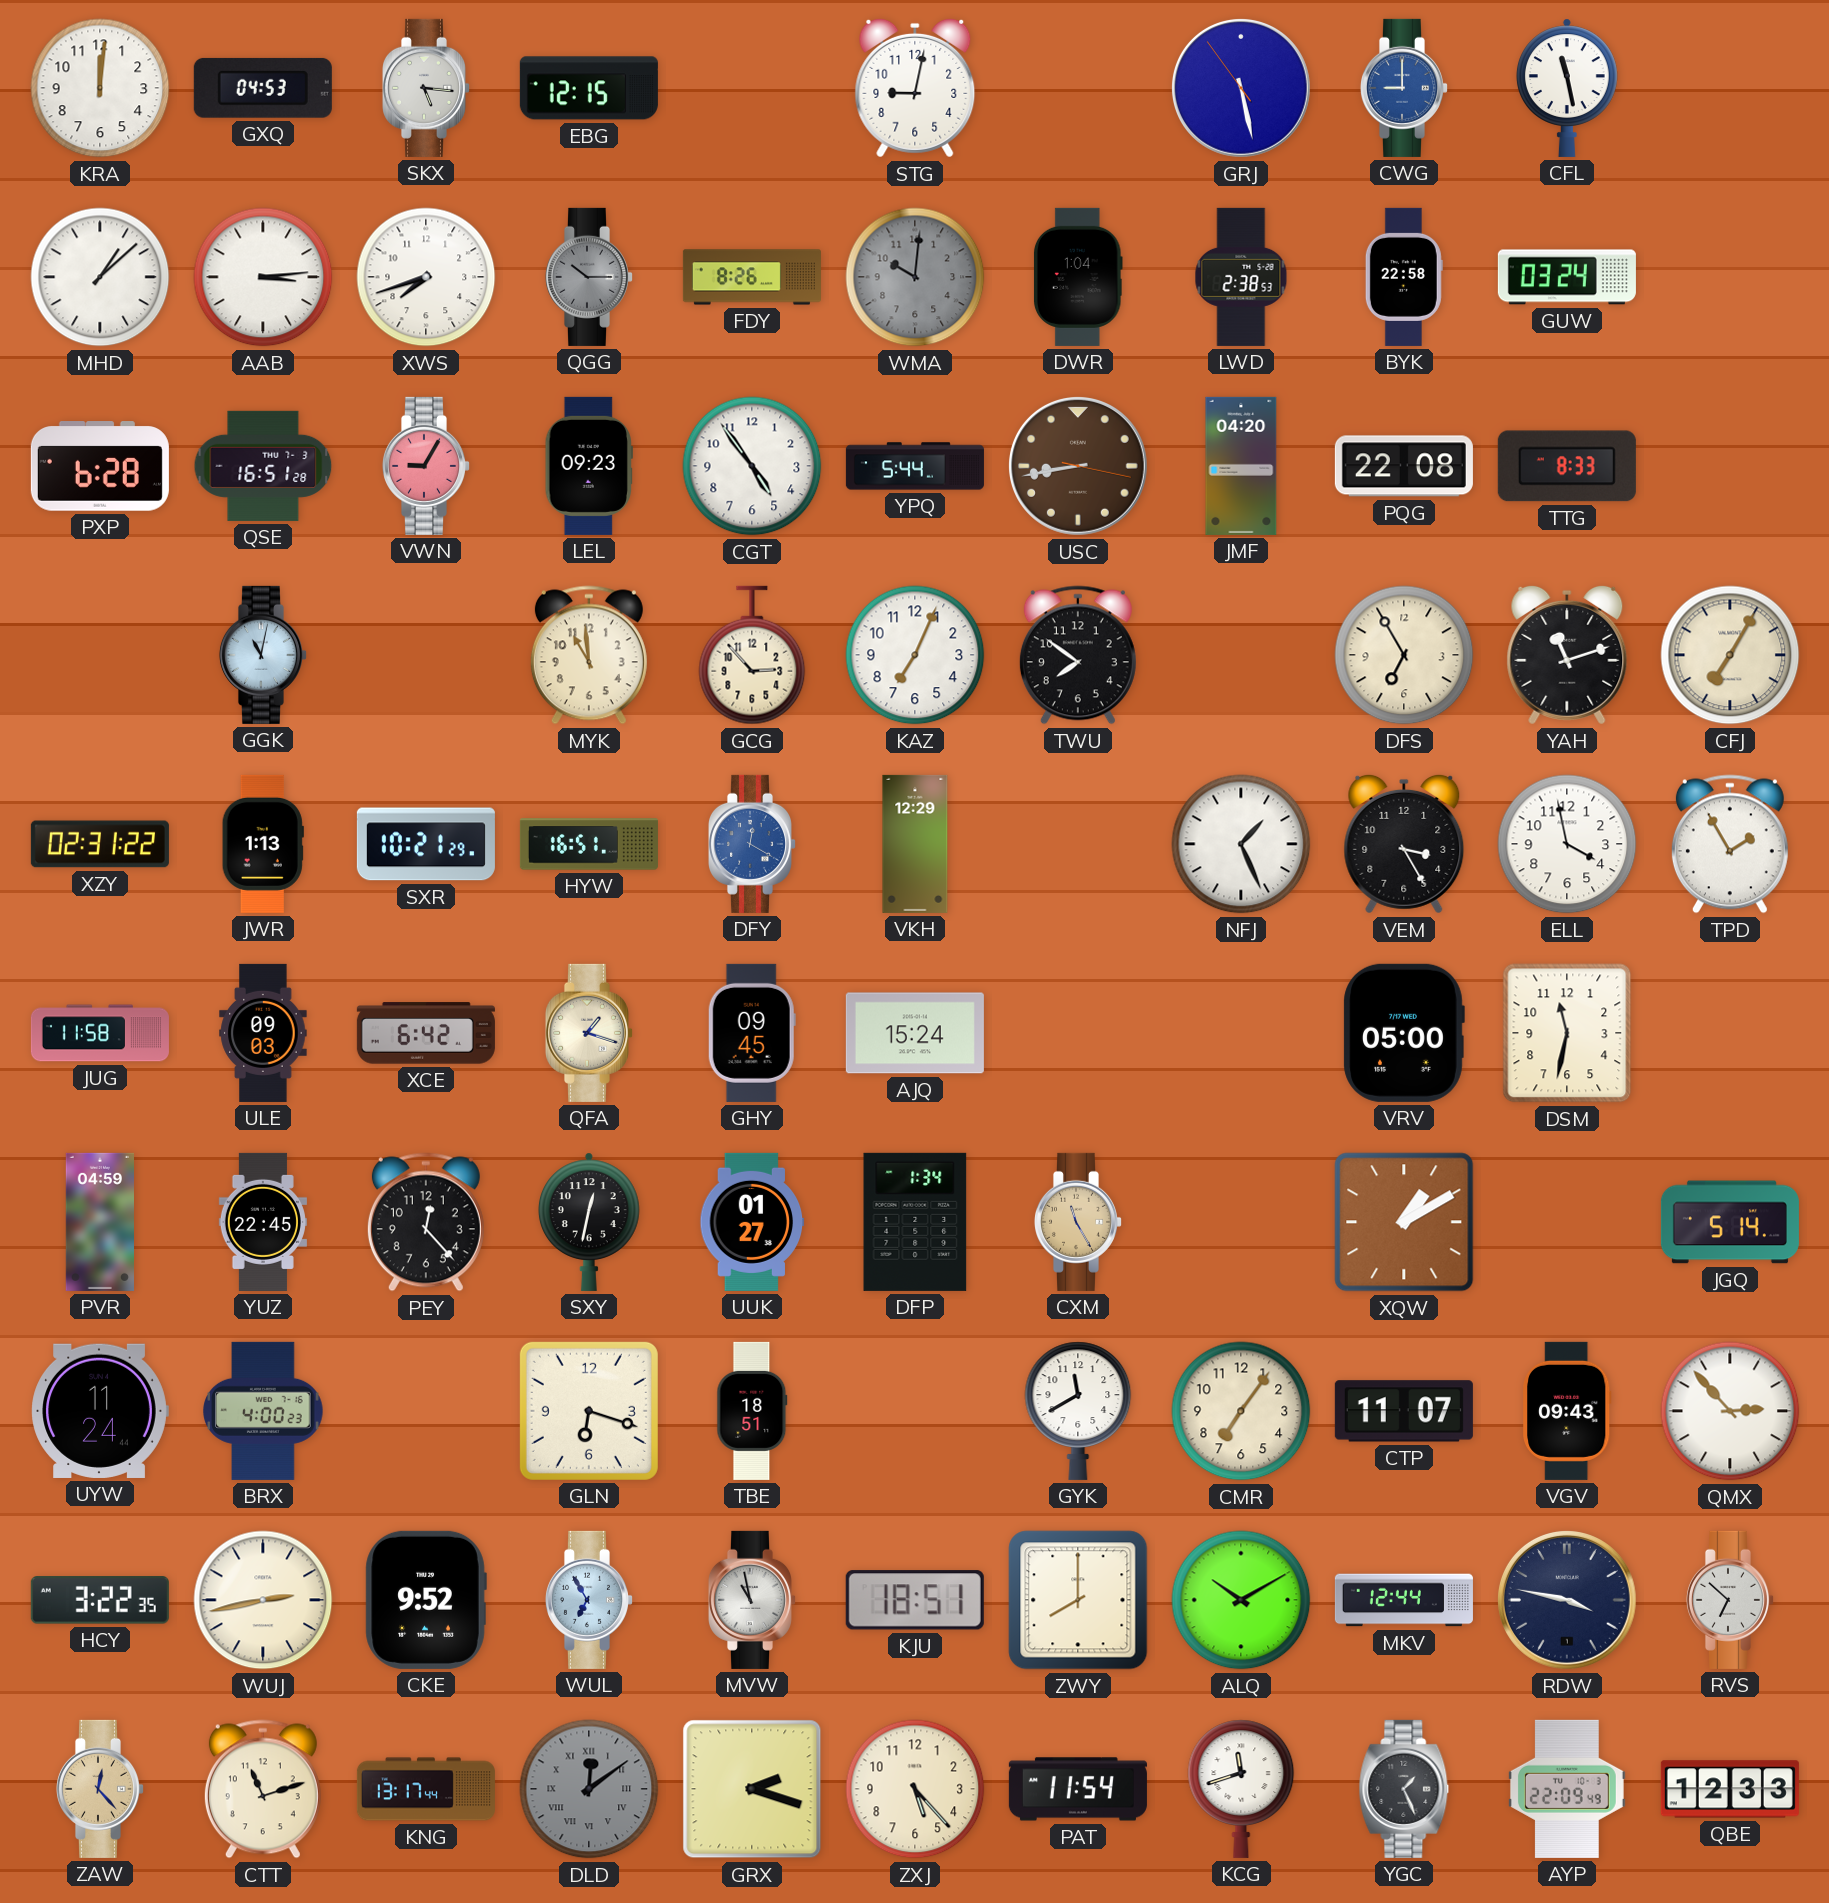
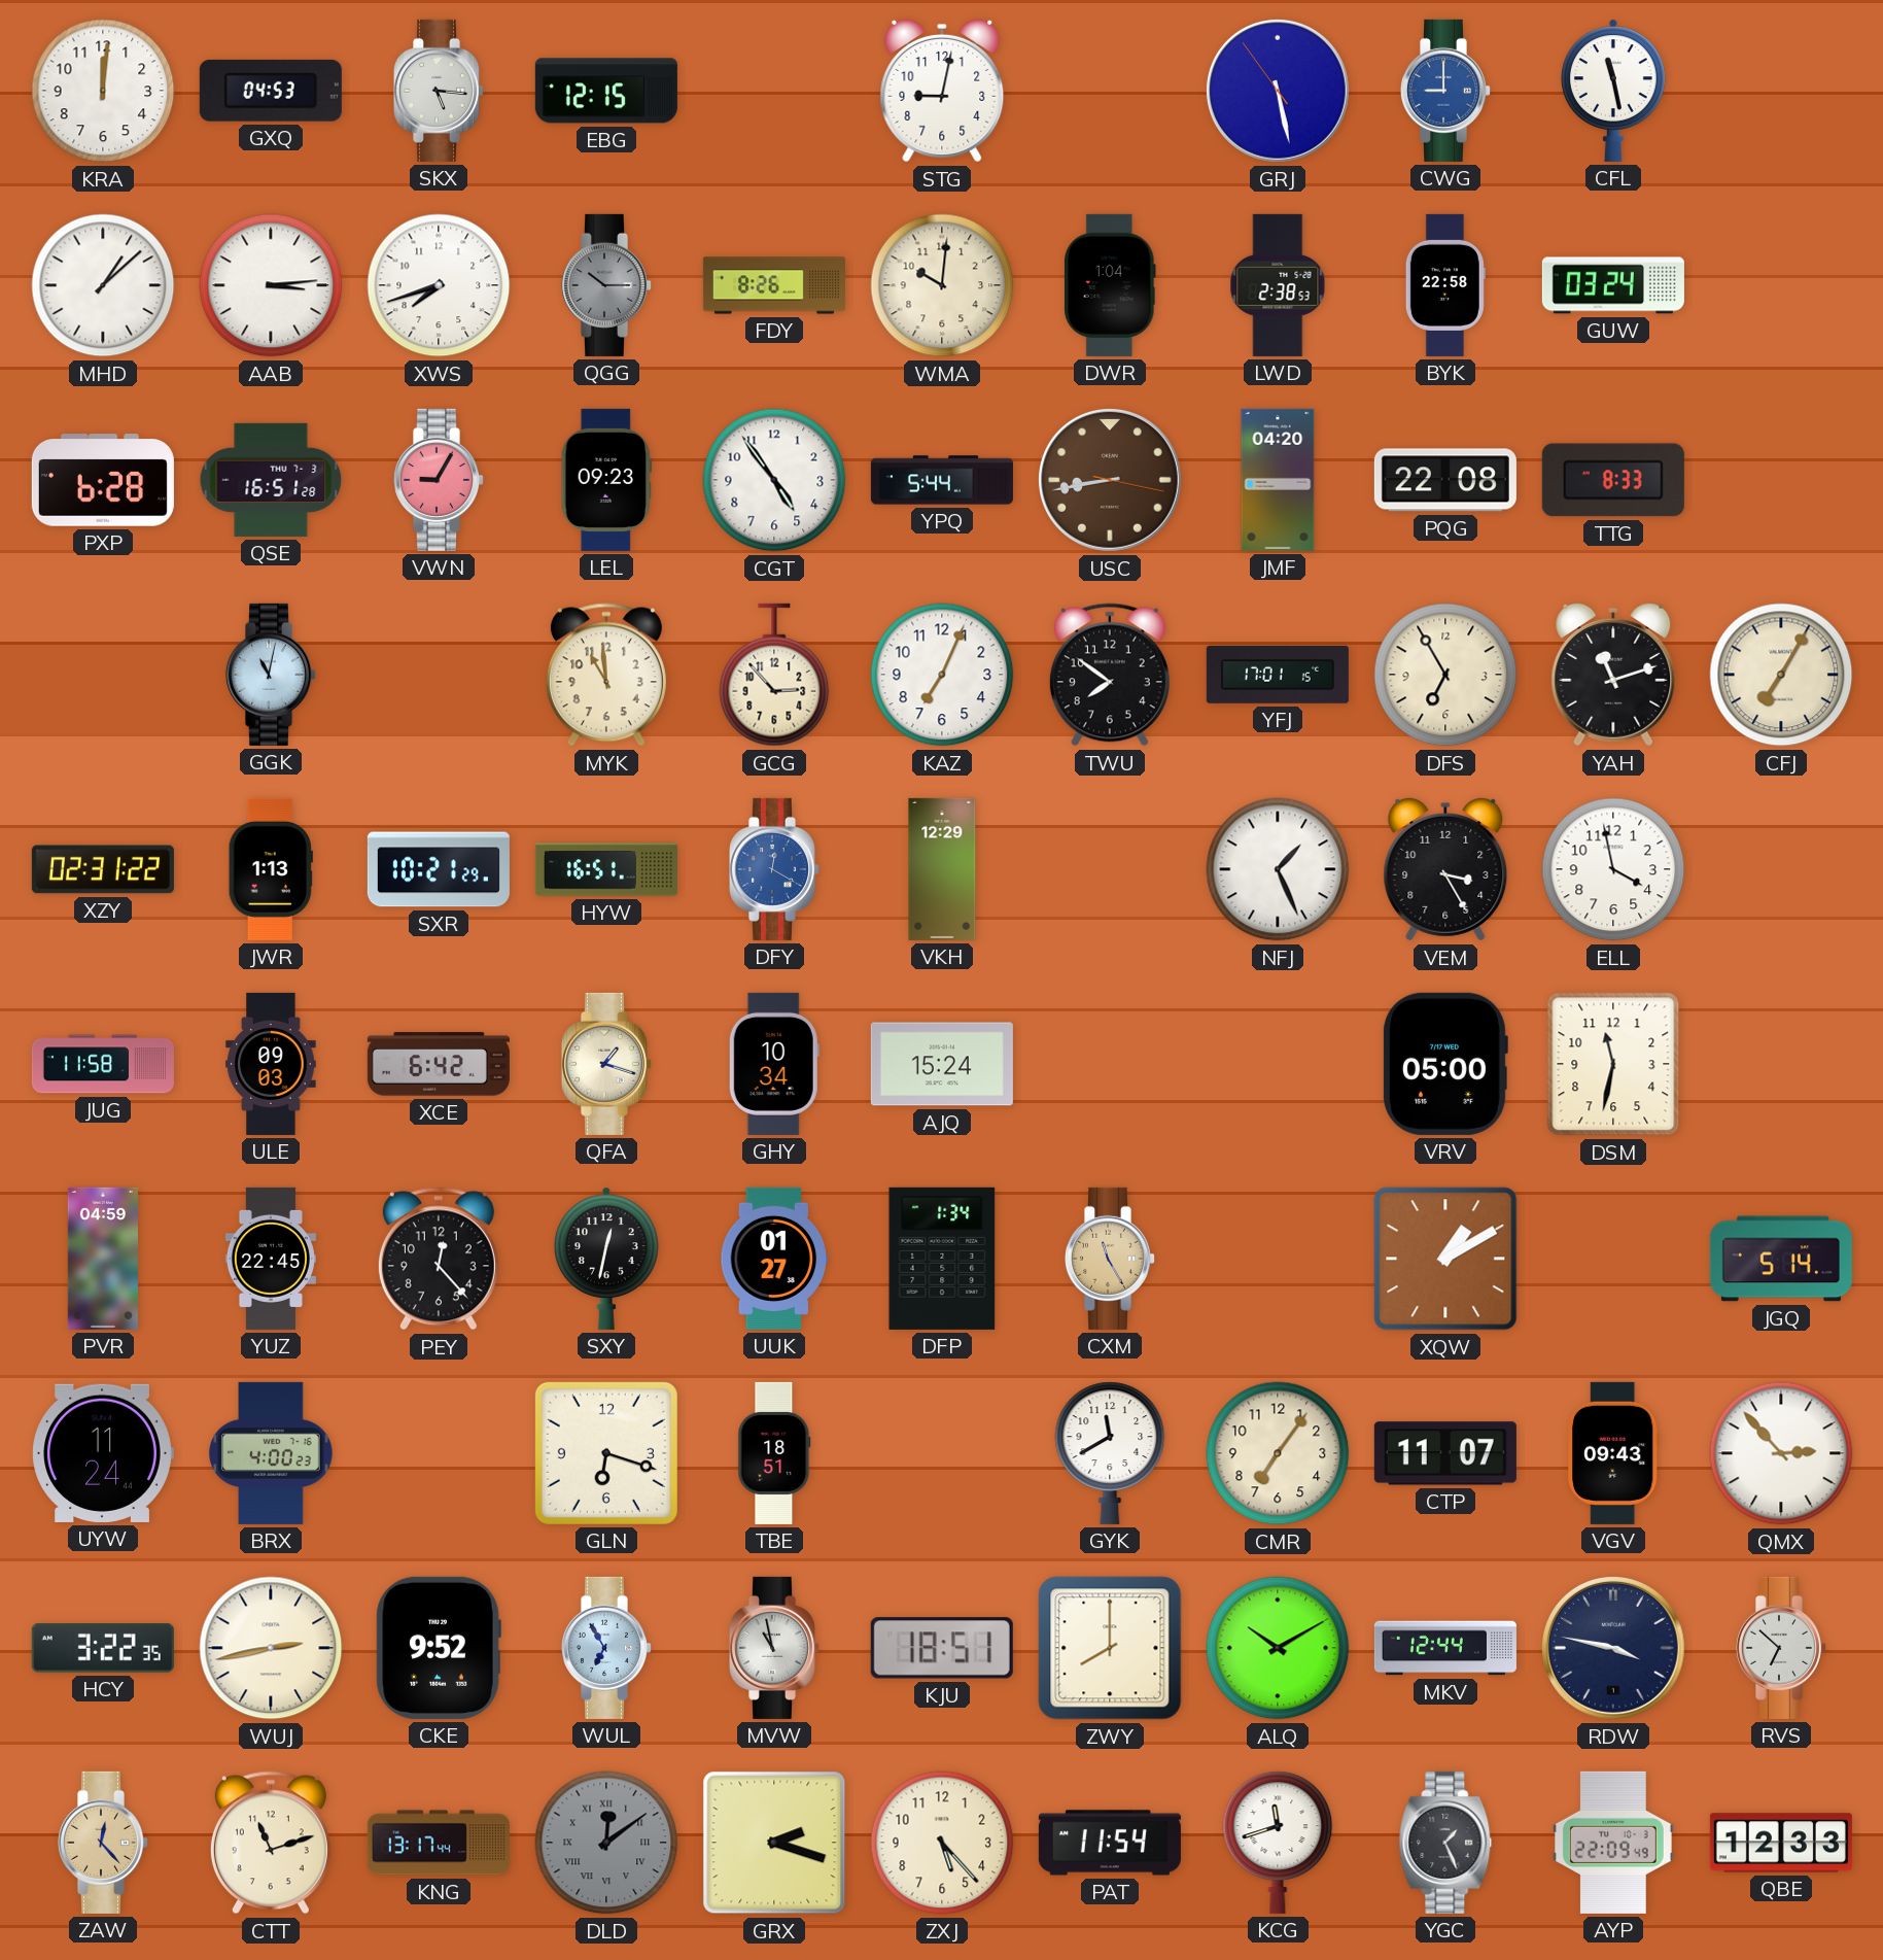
WMA dial: grey -> cream
YFJ: none -> 17:01
TPD: 1:55 -> none
GHY: 09:45 -> 10:34
